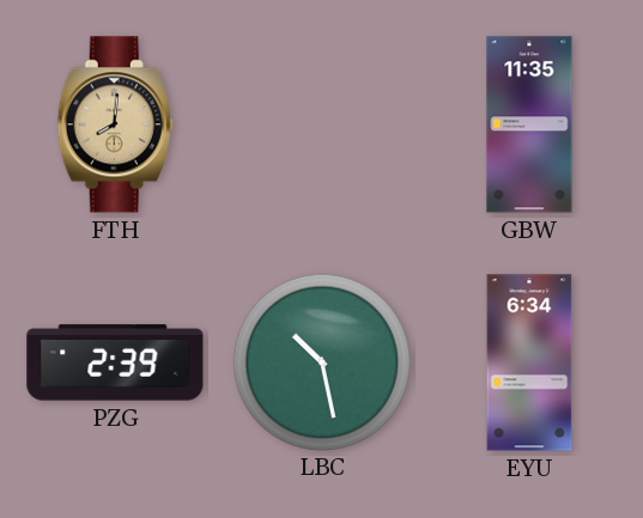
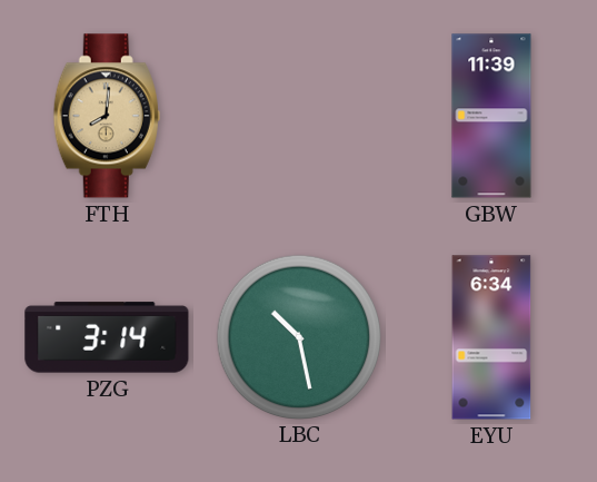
GBW: 11:35 -> 11:39
PZG: 2:39 -> 3:14
